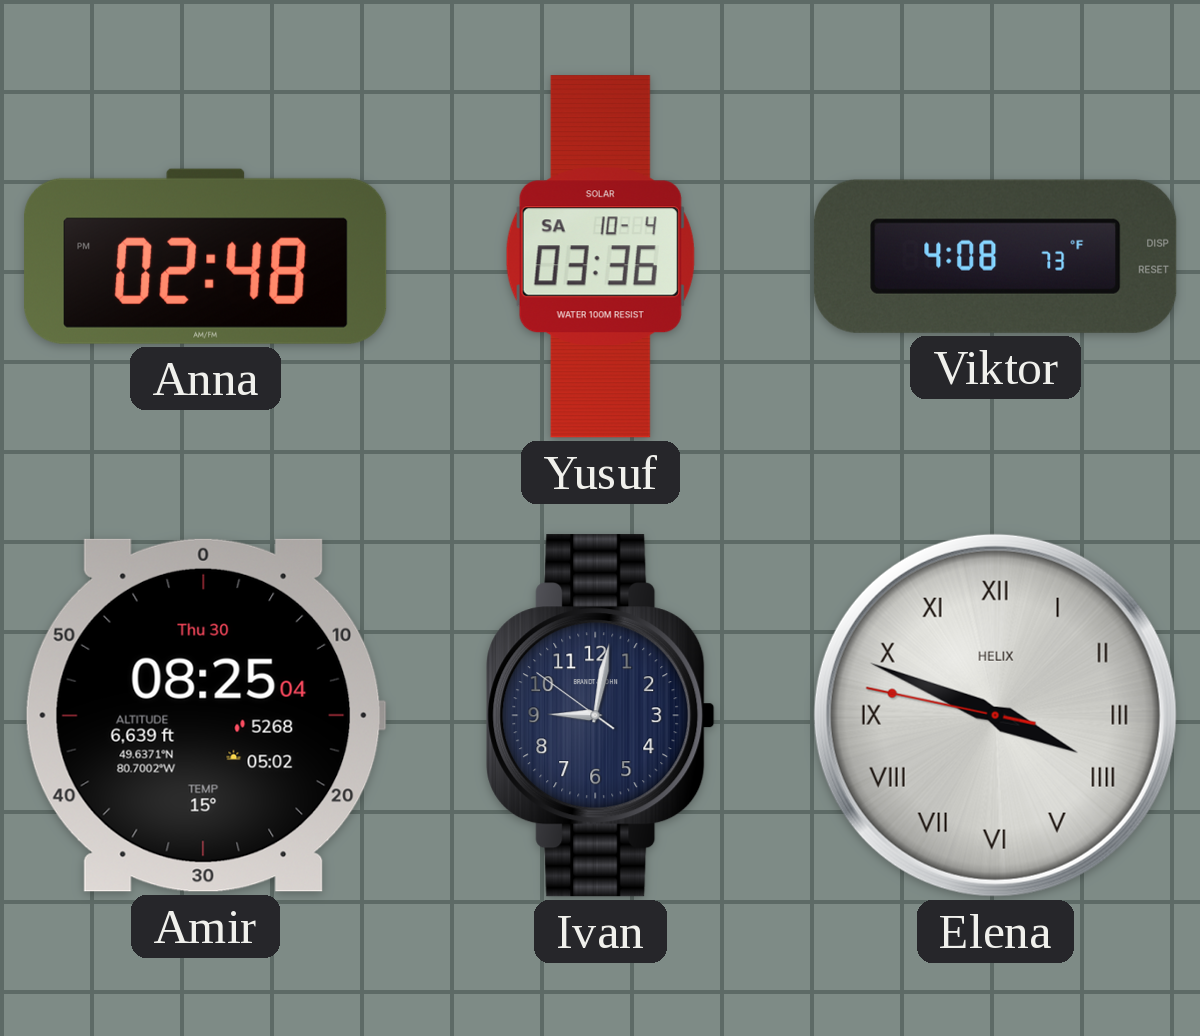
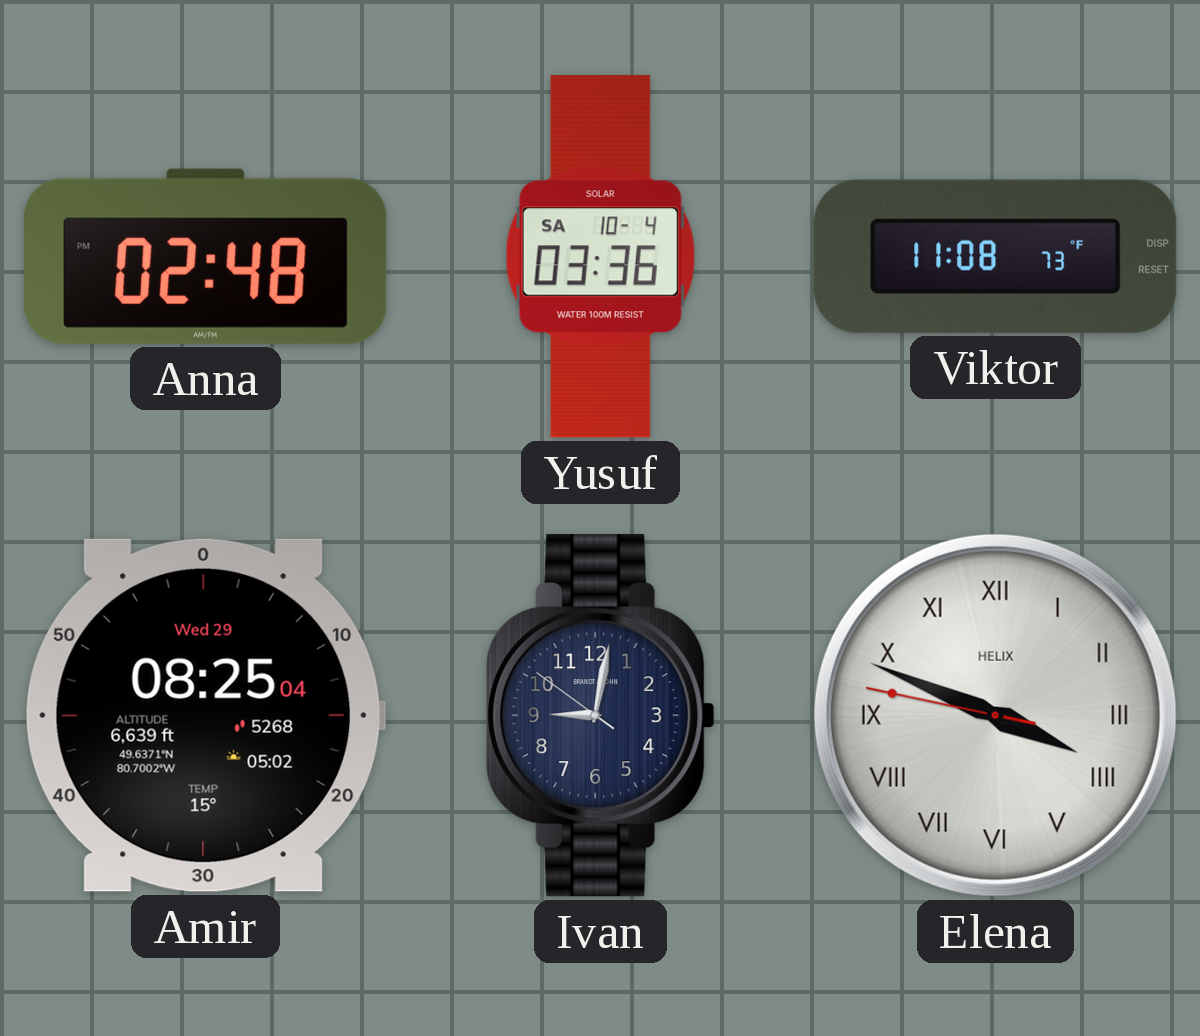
Viktor: 4:08 -> 11:08
Amir date: Thu 30 -> Wed 29
